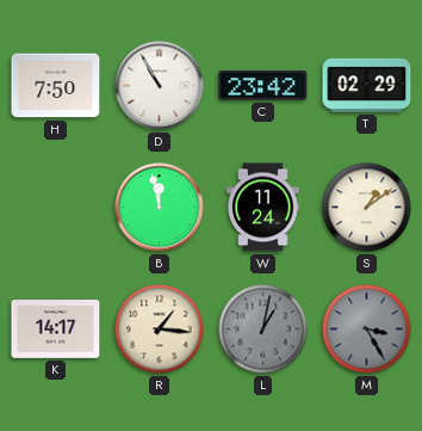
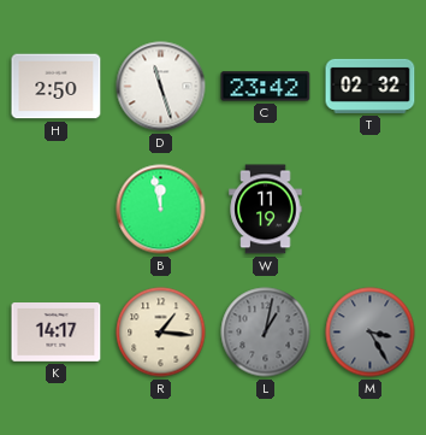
H: 7:50 -> 2:50
D: 10:55 -> 11:27
T: 02:29 -> 02:32
W: 11:24 -> 11:19
S: 1:09 -> none
